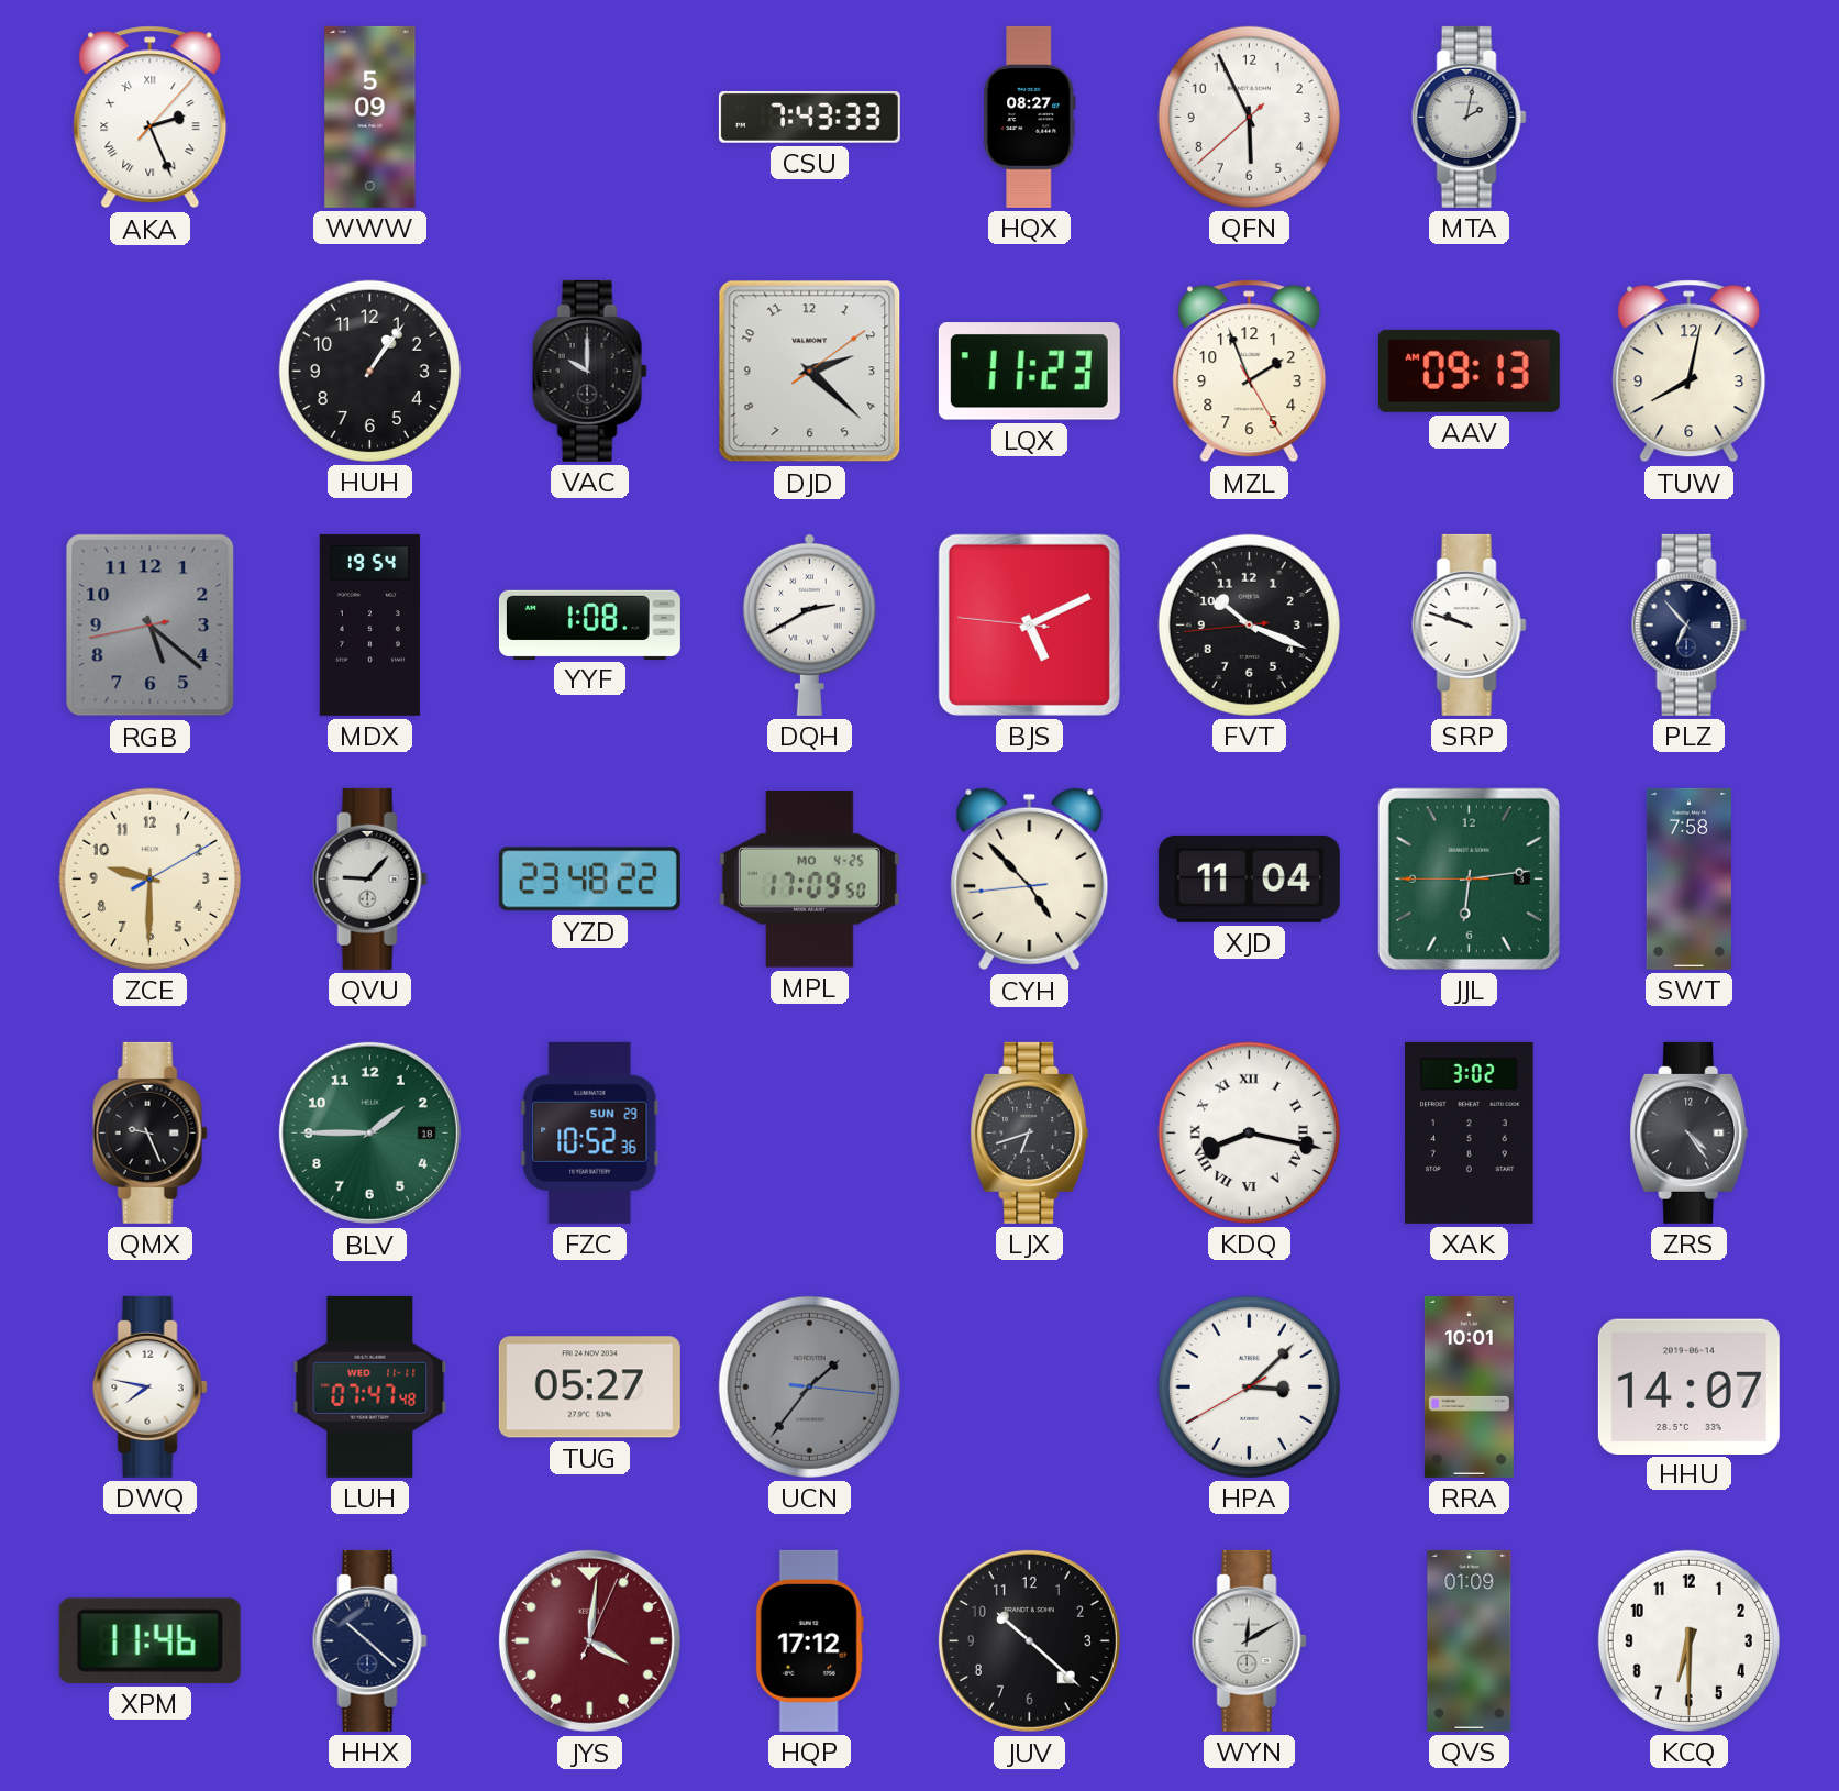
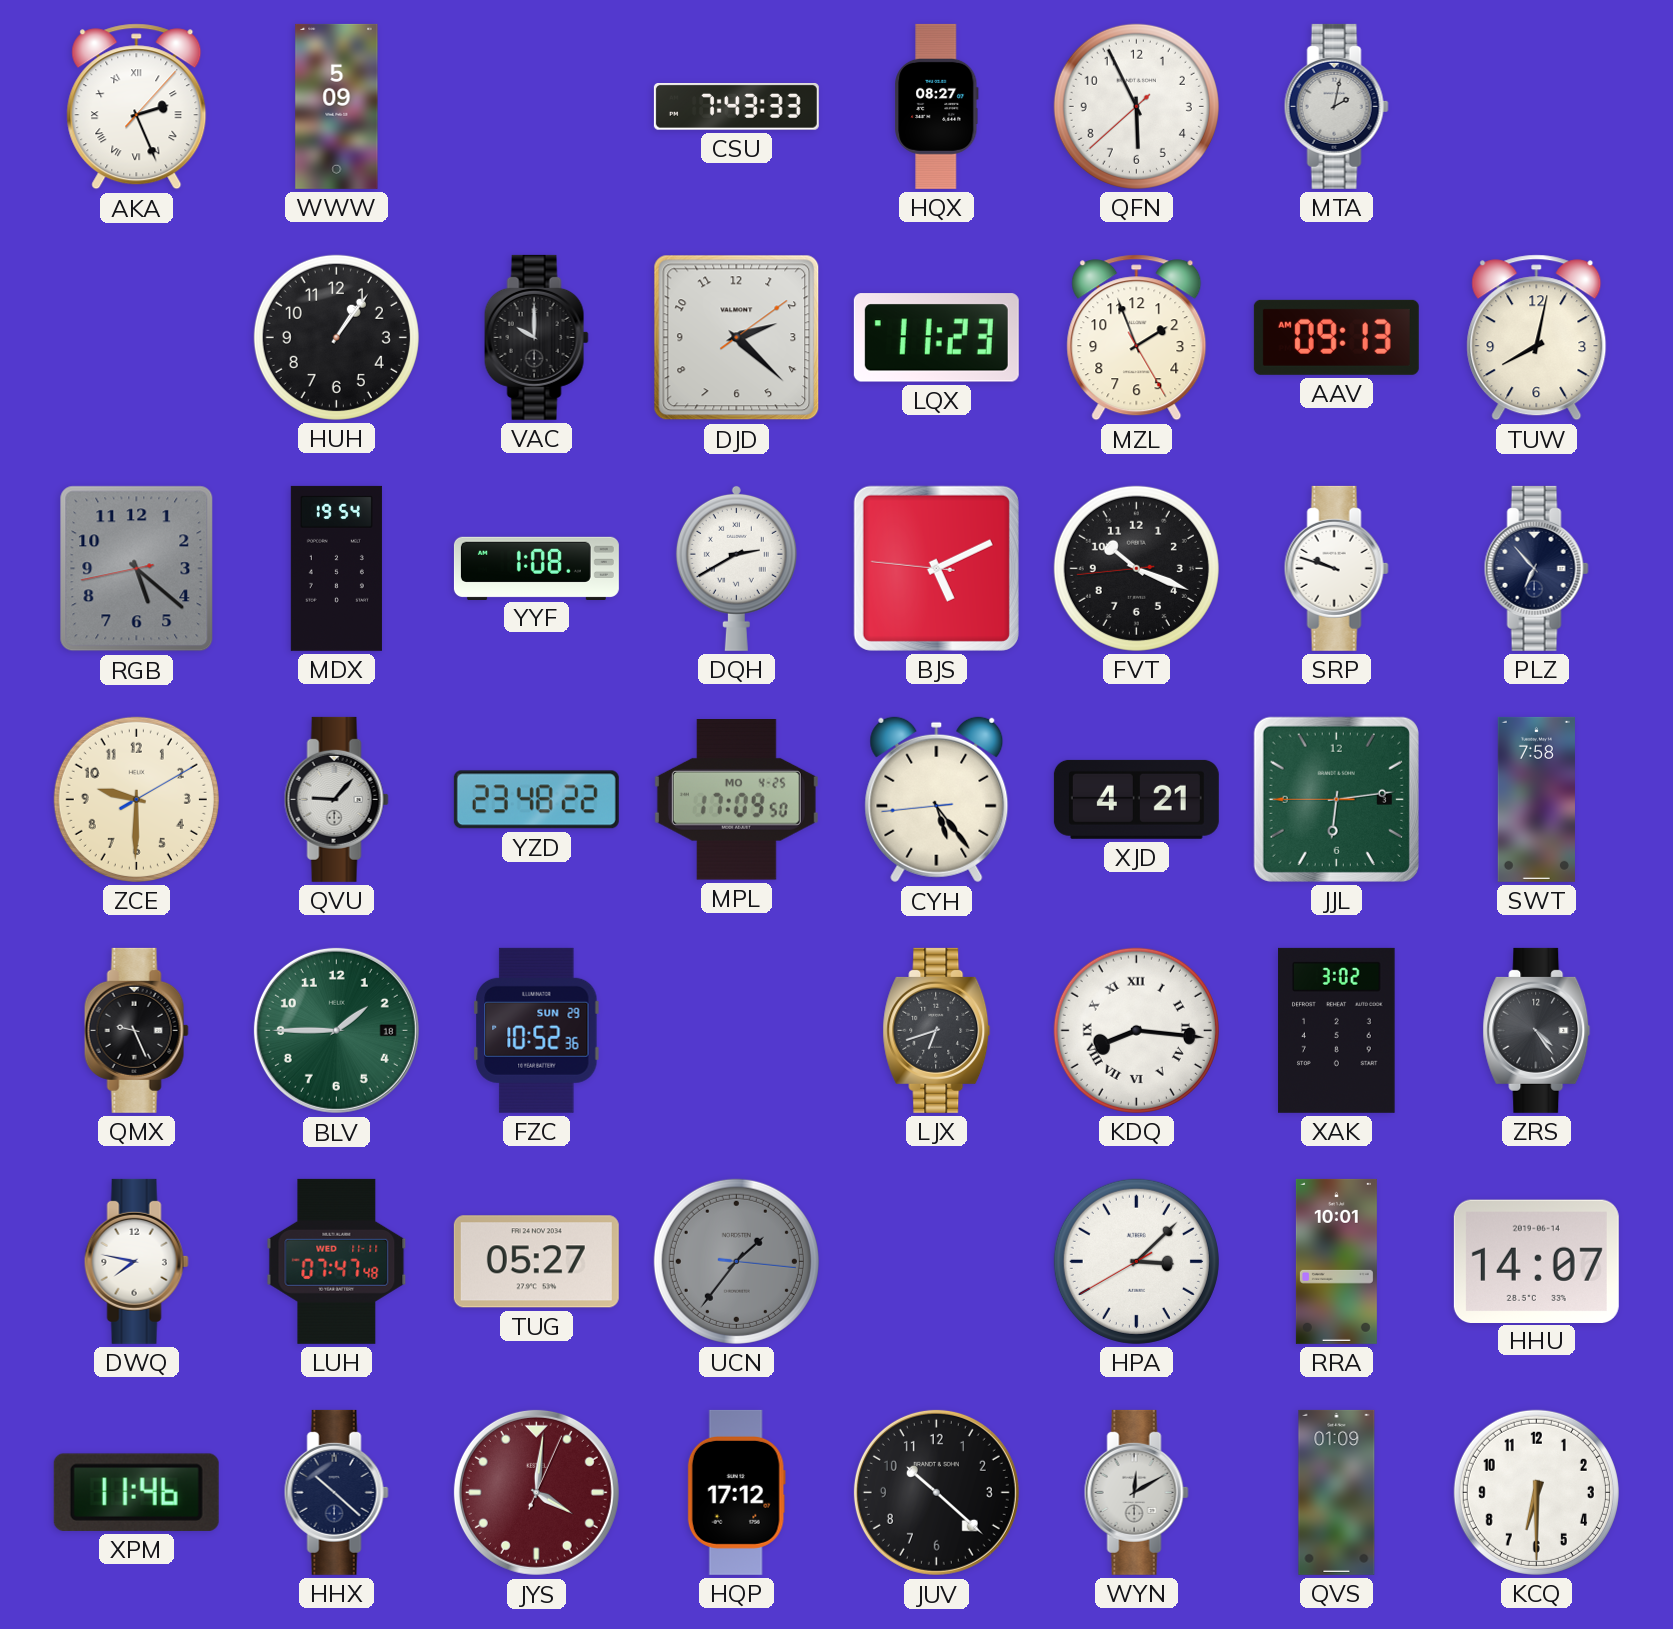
CYH: 4:52 -> 5:23
XJD: 11:04 -> 4:21
KDQ: 8:17 -> 8:16
